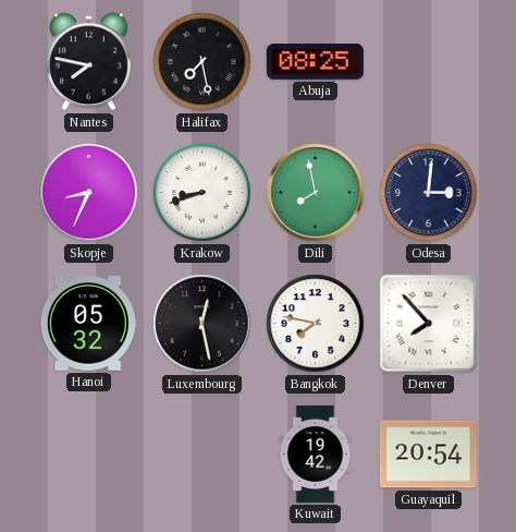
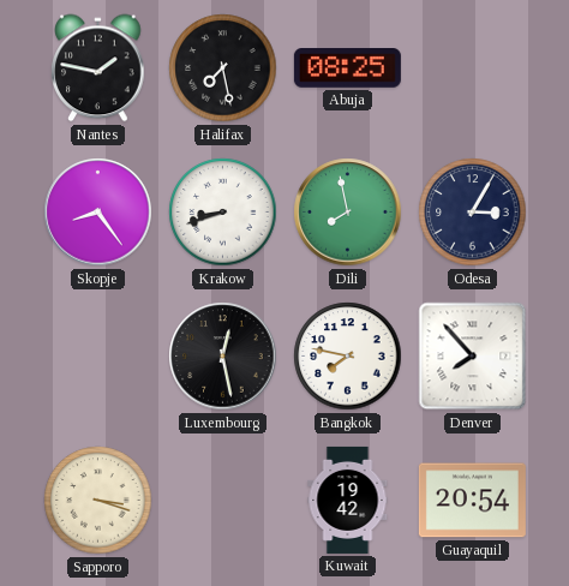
Nantes: 7:47 -> 1:47
Skopje: 8:34 -> 8:24
Odesa: 3:01 -> 3:05
Hanoi: 05:32 -> none
Sapporo: none -> 3:18
